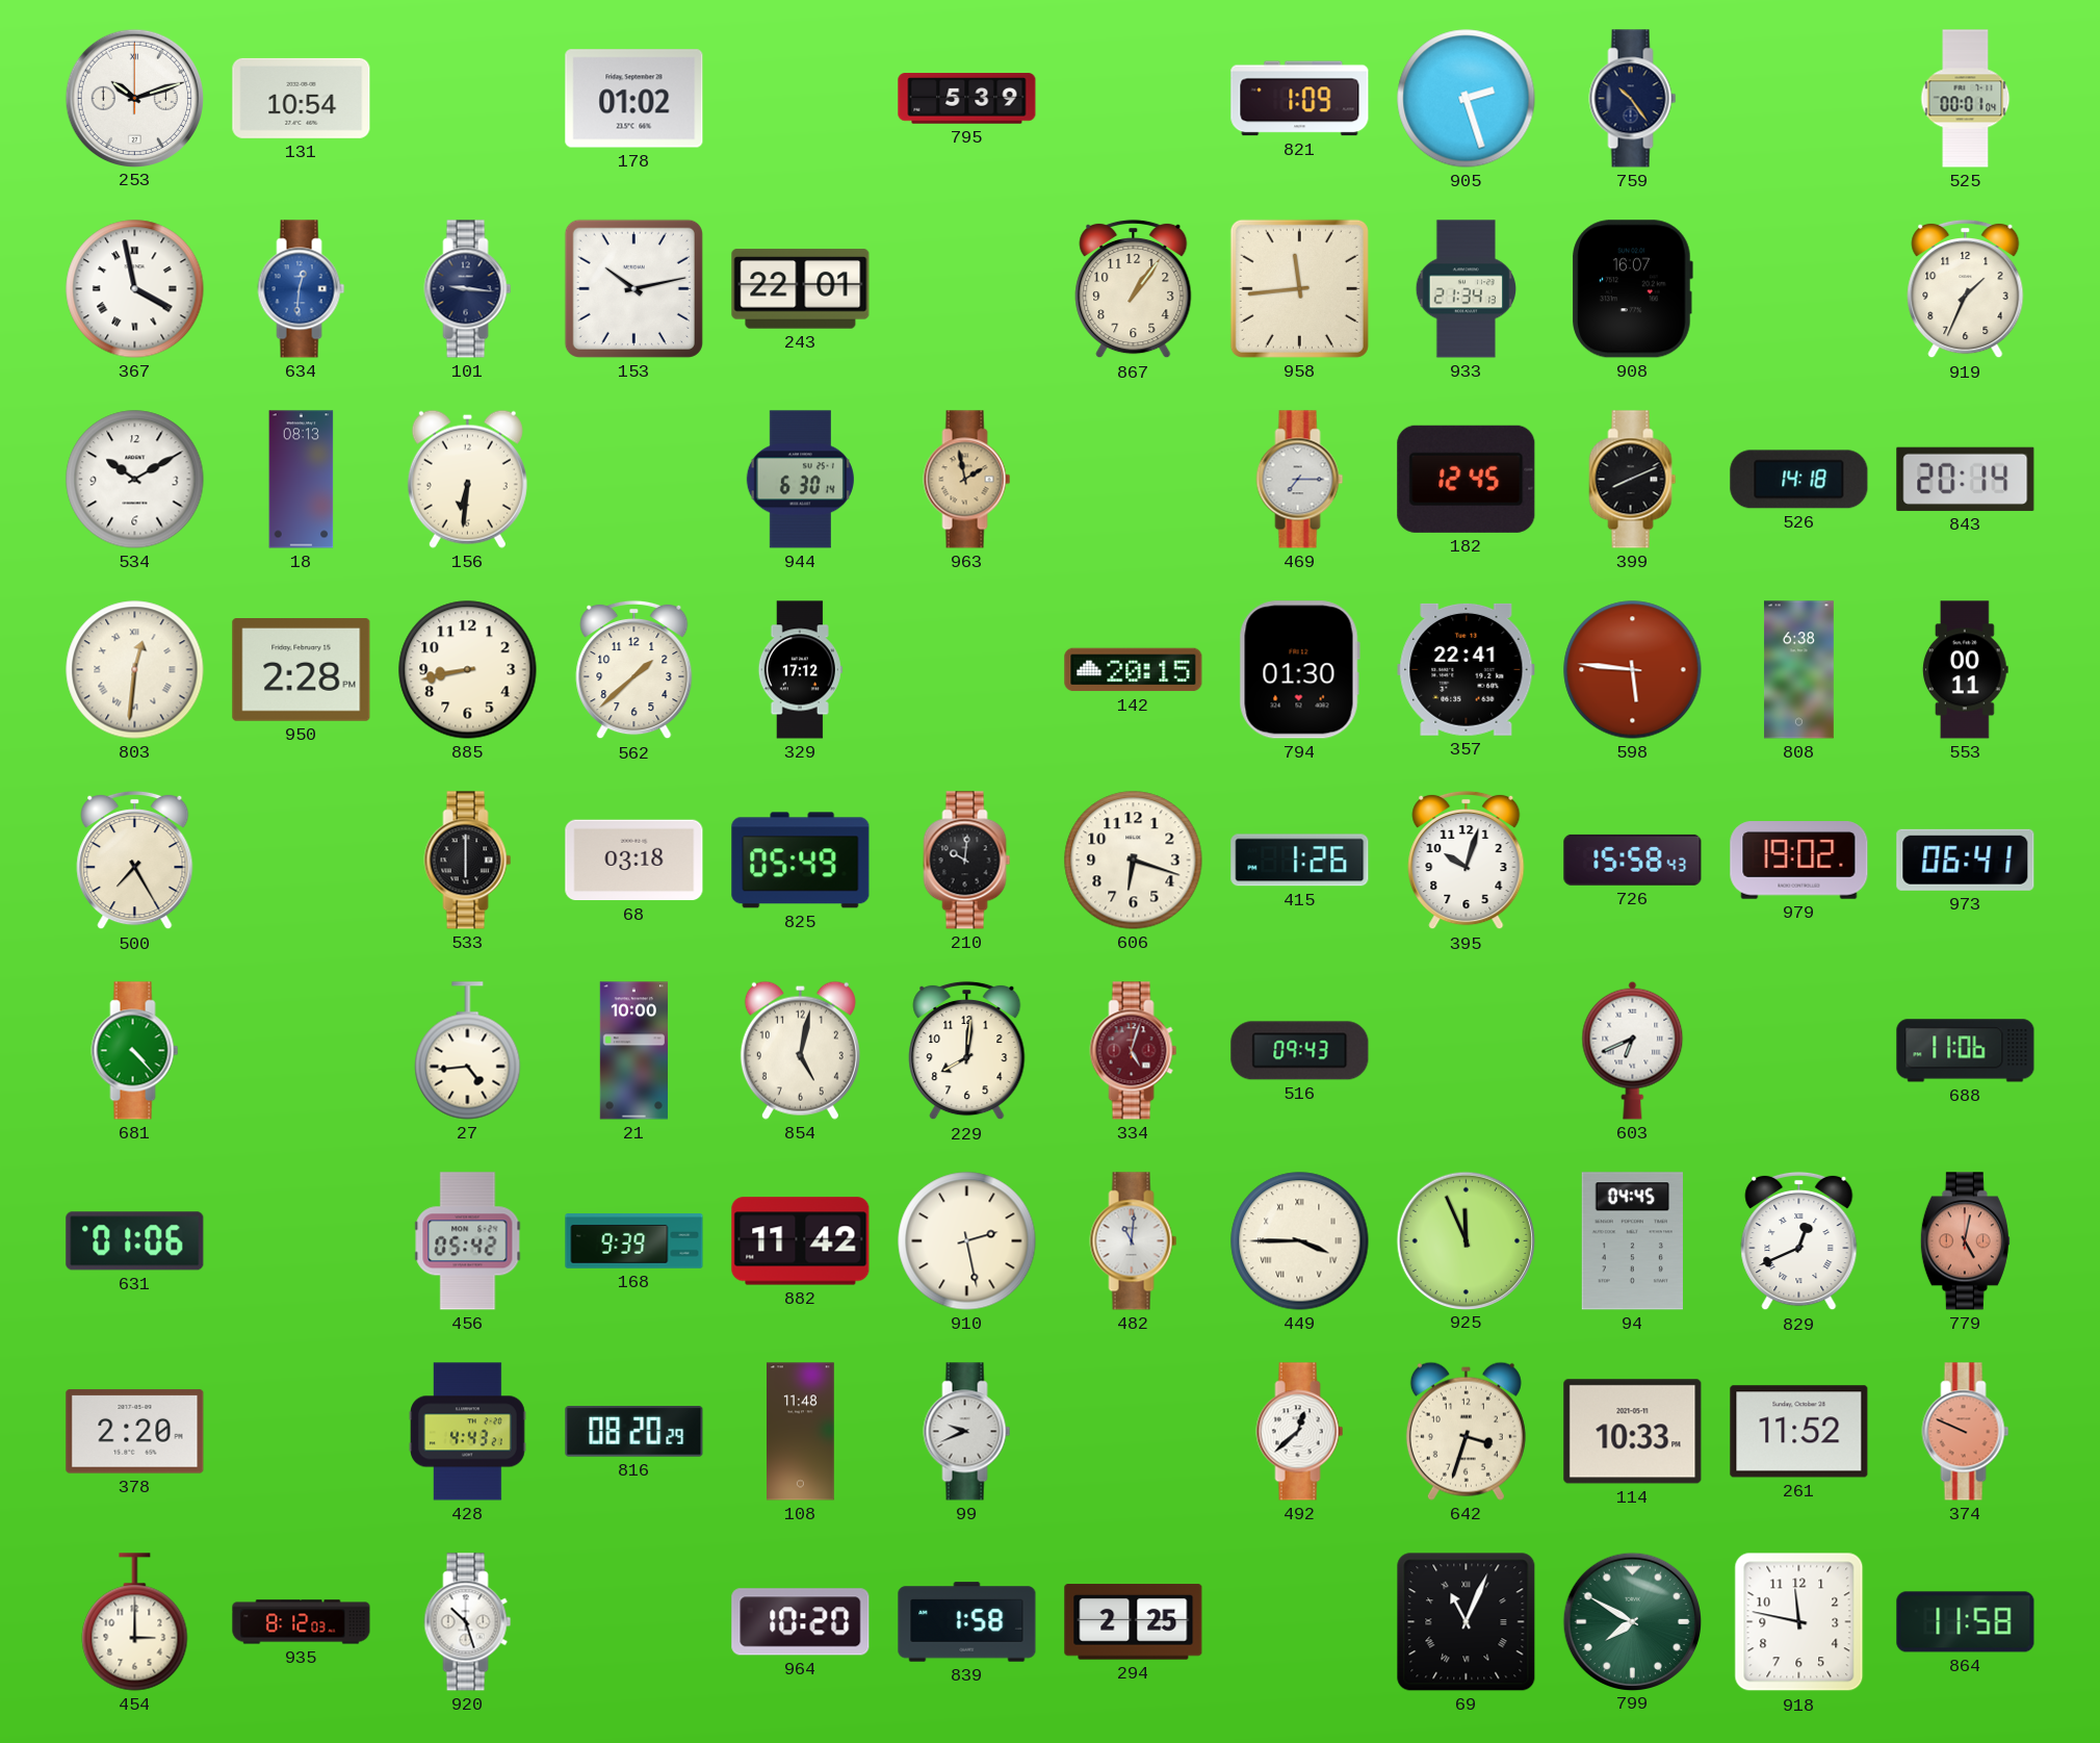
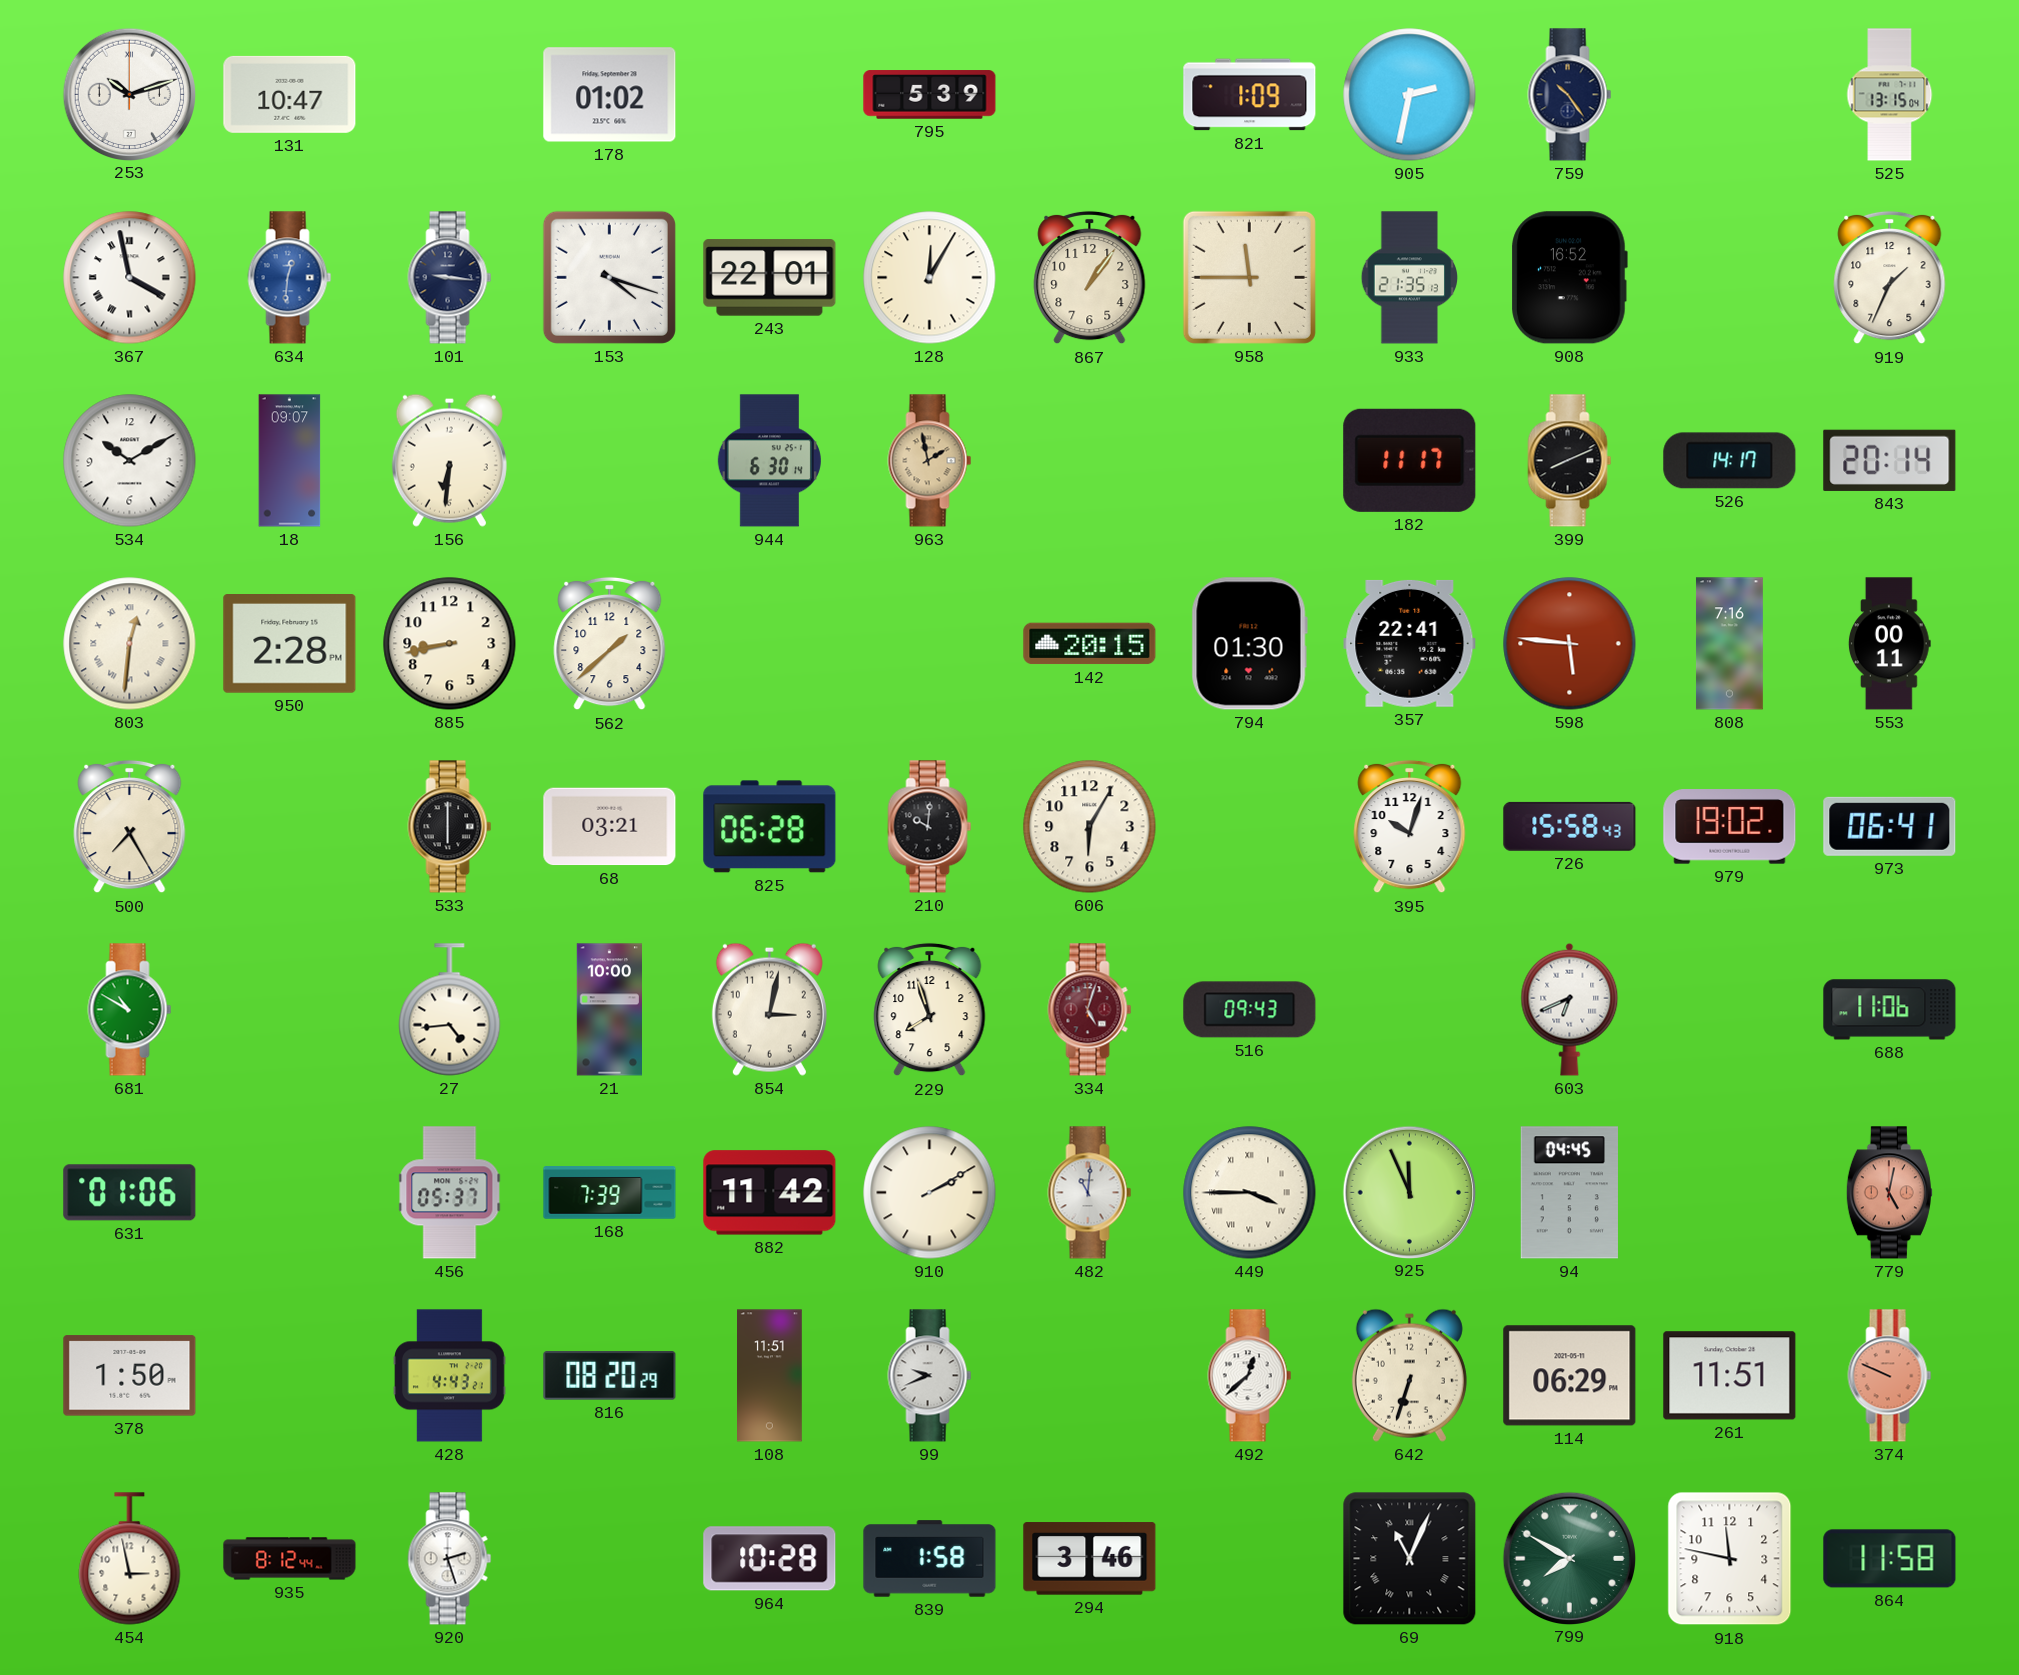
131: 10:54 -> 10:47
905: 2:27 -> 2:32
525: 00:01 -> 13:15
153: 10:13 -> 4:18
128: none -> 12:05
958: 11:44 -> 11:45
933: 21:34 -> 21:35
908: 16:07 -> 16:52
18: 08:13 -> 09:07
469: 7:15 -> none
182: 12:45 -> 11:17
526: 14:18 -> 14:17
329: 17:12 -> none
808: 6:38 -> 7:16
68: 03:18 -> 03:21
825: 05:49 -> 06:28
606: 6:18 -> 6:05
415: 1:26 -> none
681: 4:23 -> 10:50
854: 5:02 -> 3:02
229: 8:01 -> 7:57
456: 05:42 -> 05:37
168: 9:39 -> 7:39
910: 2:28 -> 2:10
829: 12:41 -> none
378: 2:20 -> 1:50
108: 11:48 -> 11:51
642: 3:33 -> 6:33
114: 10:33 -> 06:29
261: 11:52 -> 11:51
454: 3:00 -> 2:58
935: 8:12:03 -> 8:12:44
920: 10:27 -> 2:27
964: 10:20 -> 10:28
294: 2:25 -> 3:46
